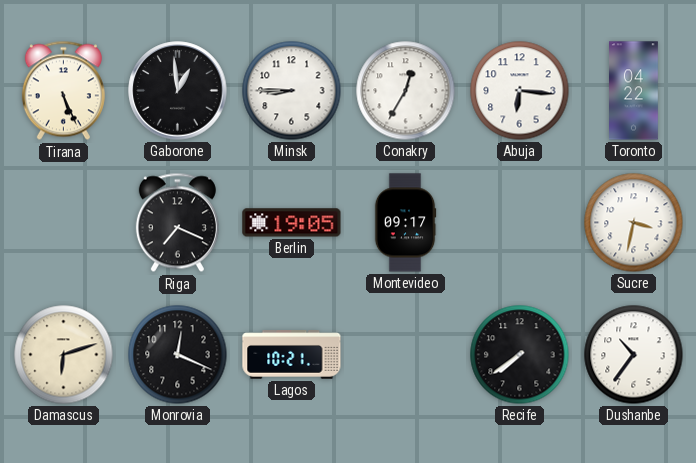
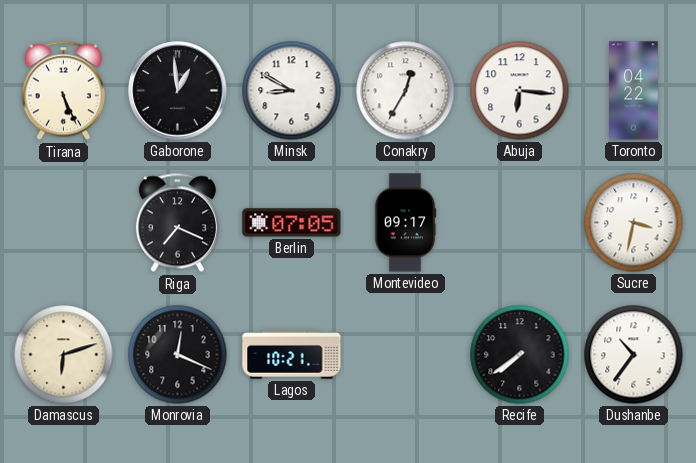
Minsk: 8:45 -> 8:50
Berlin: 19:05 -> 07:05
